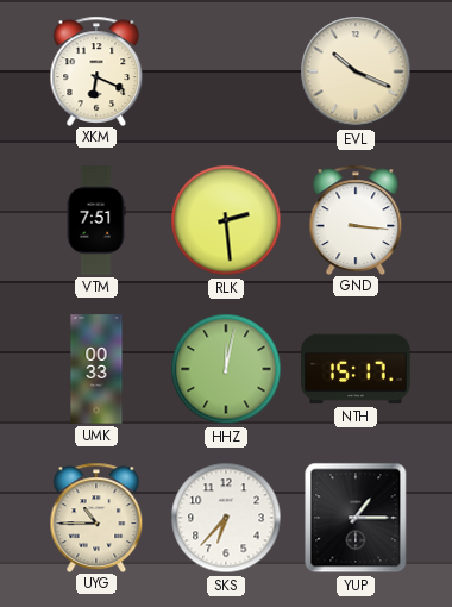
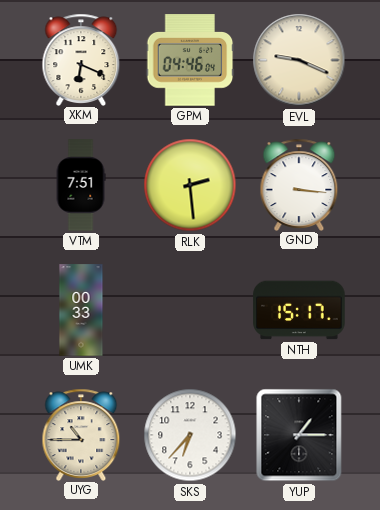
GPM: none -> 04:46
EVL: 10:19 -> 9:19
HHZ: 12:02 -> none
